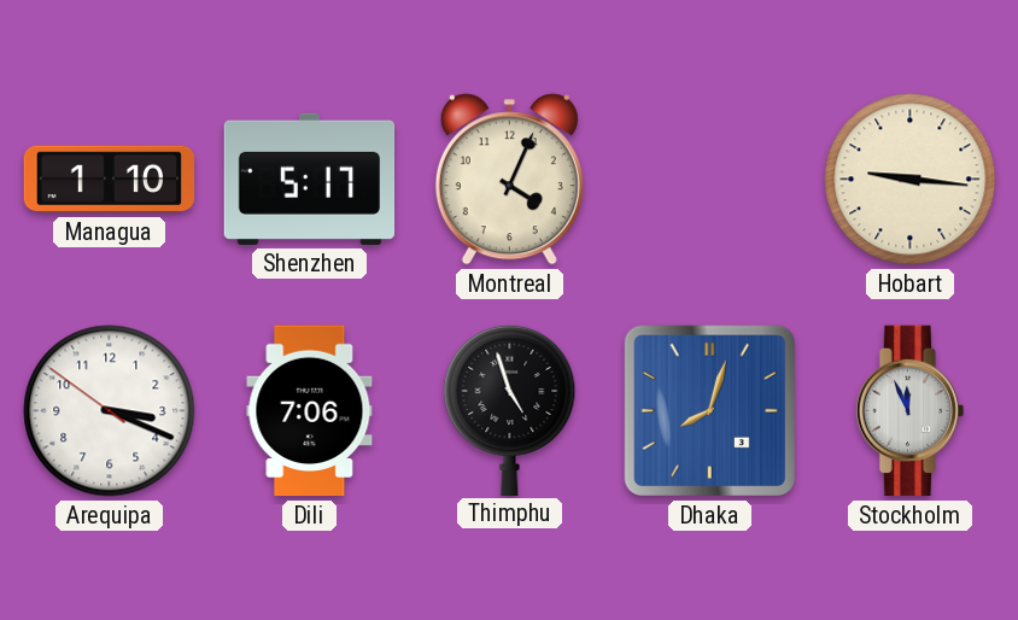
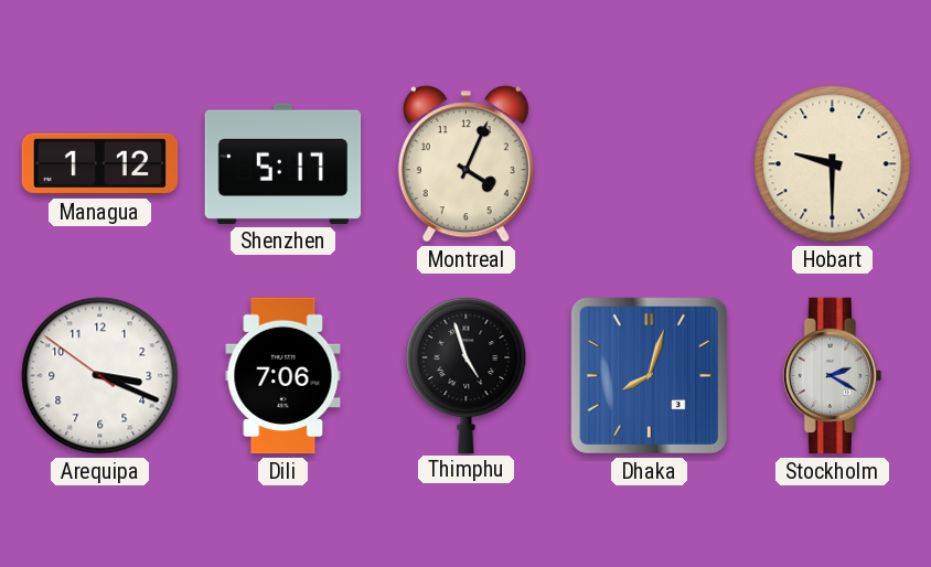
Managua: 1:10 -> 1:12
Hobart: 9:16 -> 9:30
Stockholm: 11:56 -> 2:20
